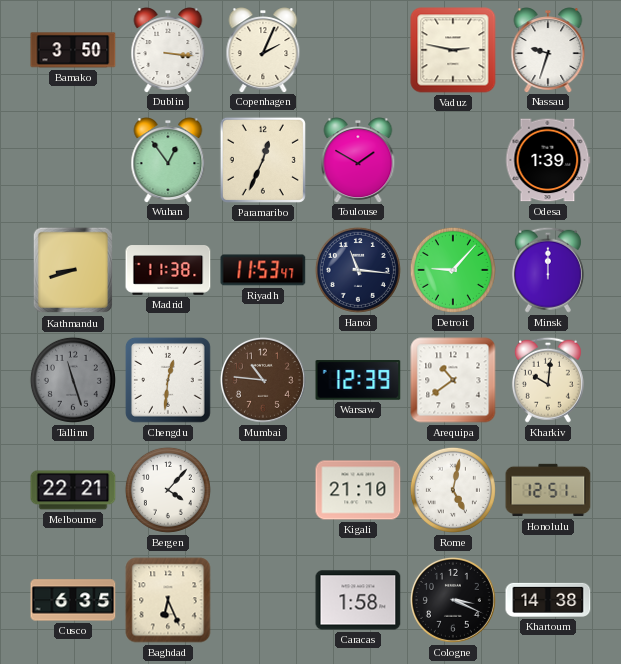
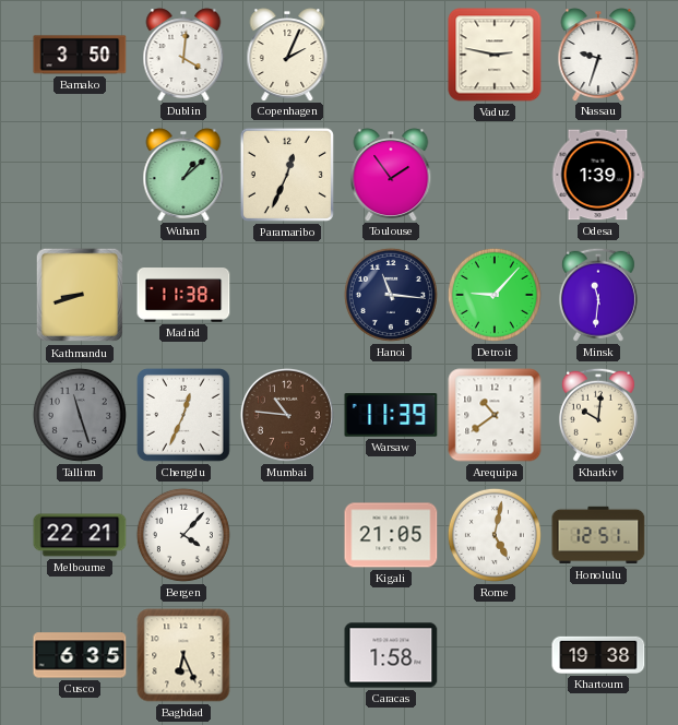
Dublin: 3:16 -> 4:01
Wuhan: 12:54 -> 1:08
Toulouse: 1:50 -> 1:54
Riyadh: 11:53 -> none
Minsk: 12:00 -> 11:31
Chengdu: 12:31 -> 12:34
Warsaw: 12:39 -> 11:39
Kigali: 21:10 -> 21:05
Cologne: 3:19 -> none
Khartoum: 14:38 -> 19:38
